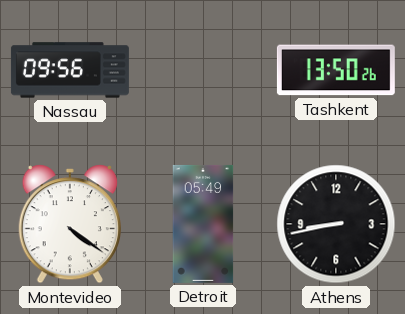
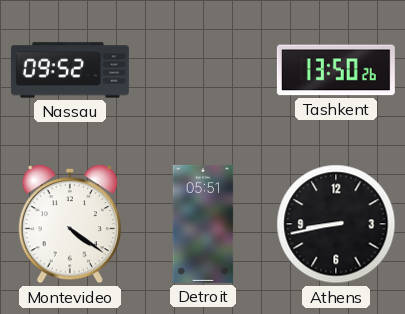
Nassau: 09:56 -> 09:52
Detroit: 05:49 -> 05:51
